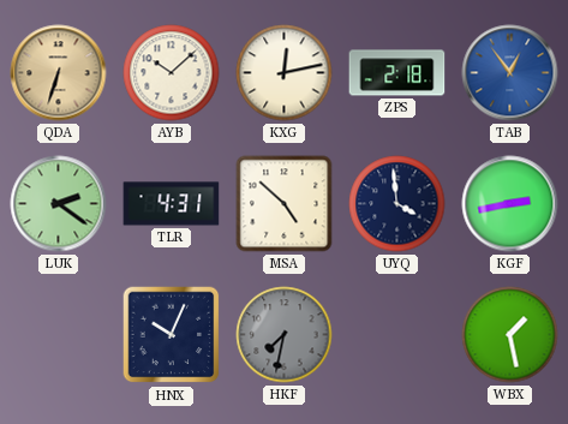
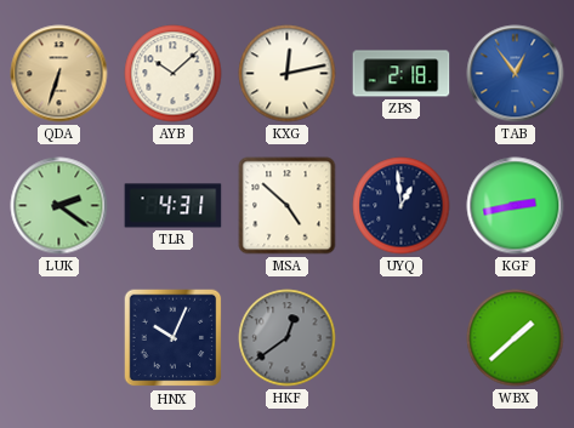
UYQ: 3:59 -> 12:59
HKF: 7:32 -> 12:39
WBX: 1:28 -> 1:38
